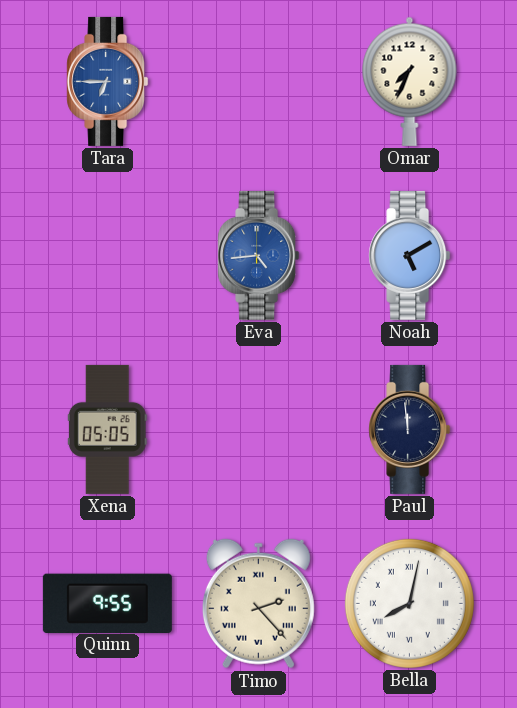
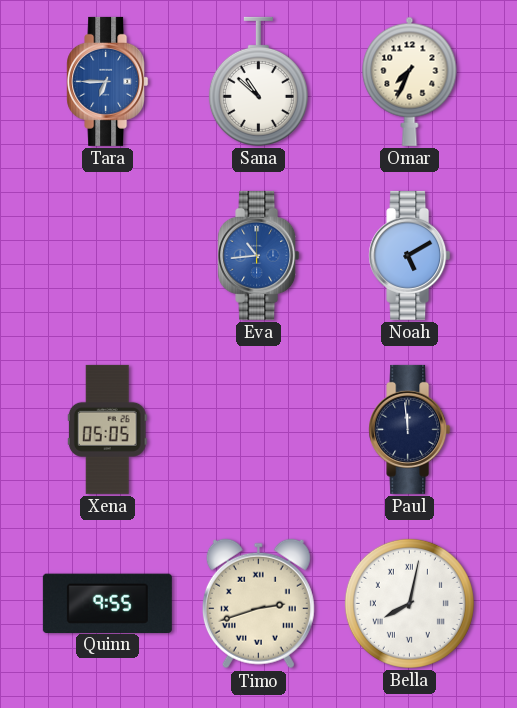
Sana: none -> 10:52
Eva: 4:44 -> 10:44
Timo: 2:23 -> 2:42
